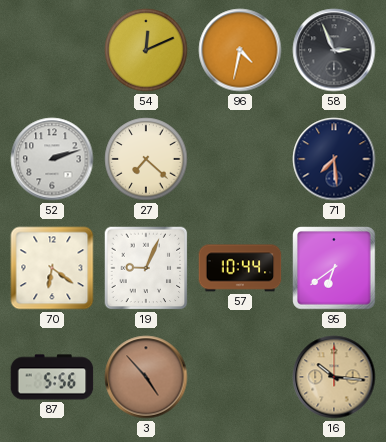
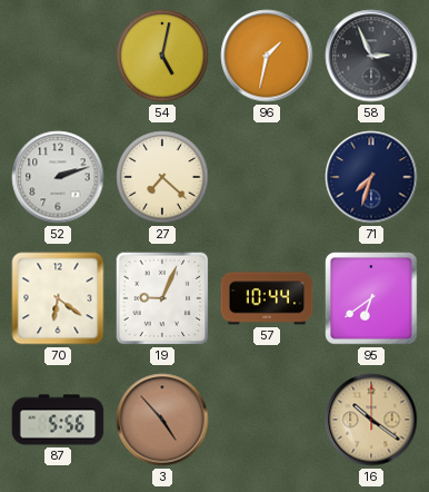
54: 12:11 -> 5:02
96: 4:32 -> 1:32
71: 7:29 -> 7:33
16: 10:16 -> 10:21
